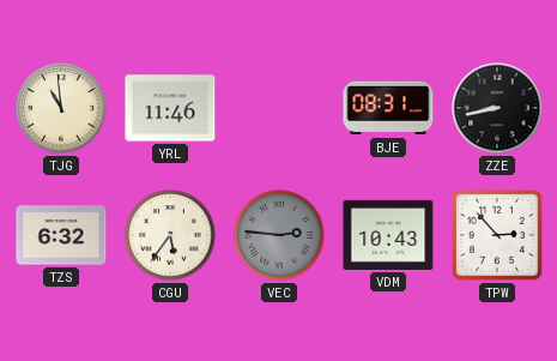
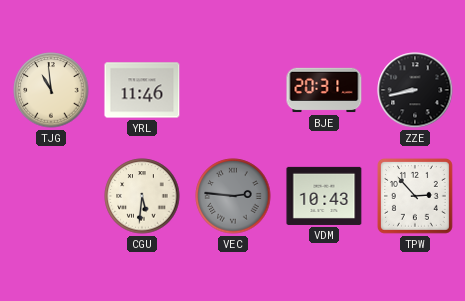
BJE: 08:31 -> 20:31
TZS: 6:32 -> none
CGU: 5:36 -> 5:31
